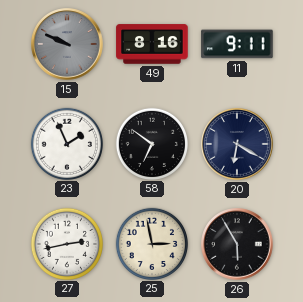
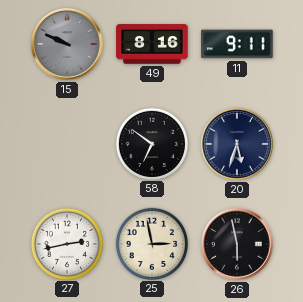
23: 1:56 -> none
20: 6:20 -> 5:33
26: 5:55 -> 5:58
